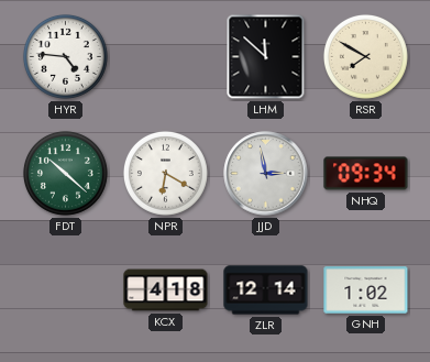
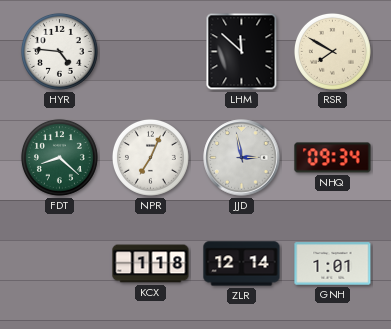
FDT: 10:22 -> 8:22
NPR: 6:20 -> 7:04
KCX: 4:18 -> 1:18
GNH: 1:02 -> 1:01
